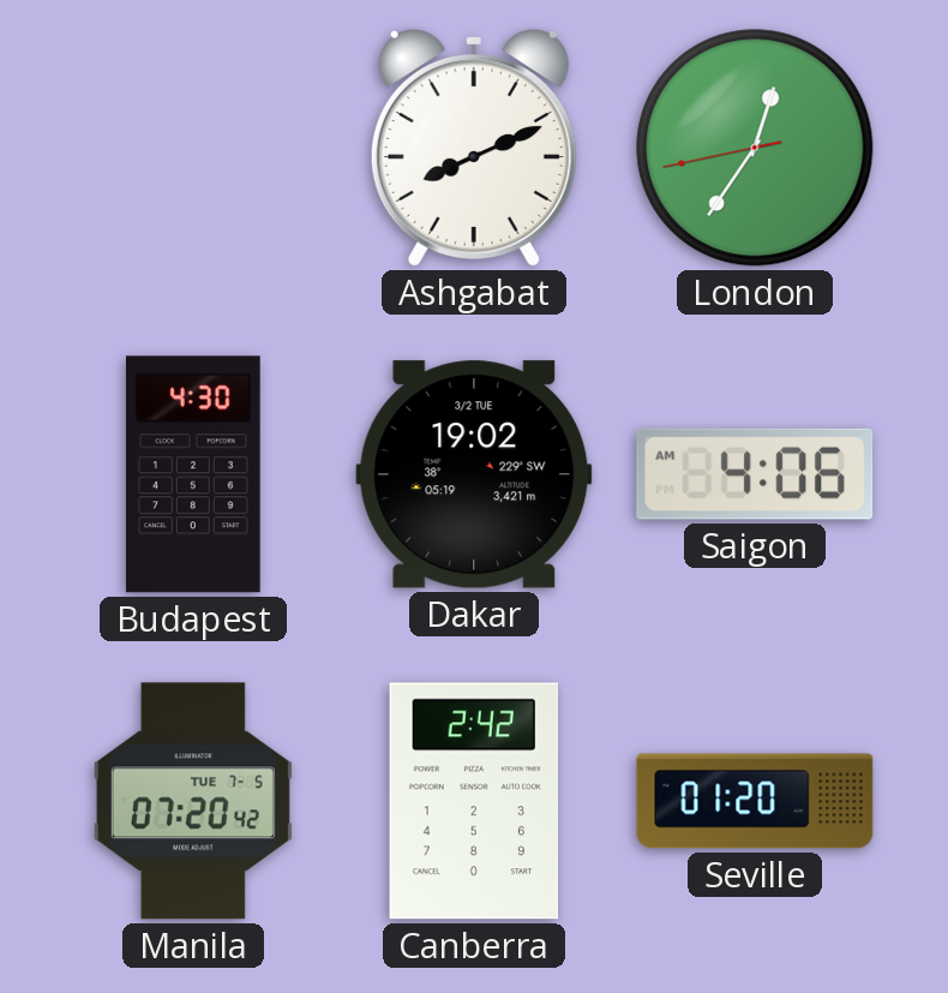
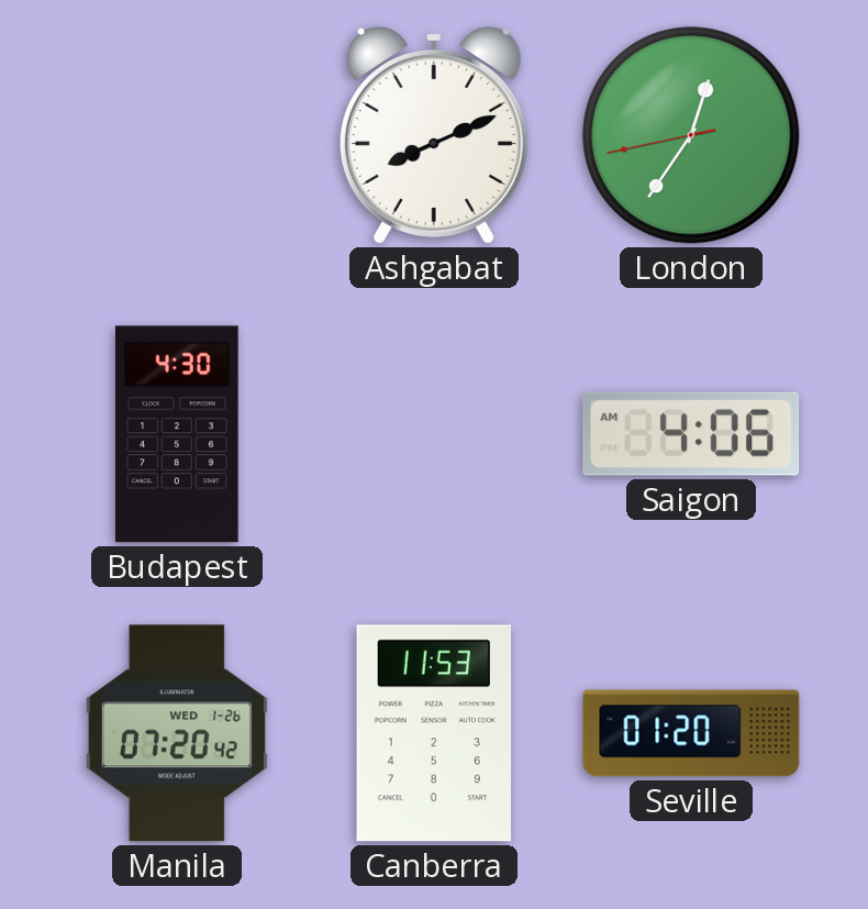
Dakar: 19:02 -> none
Manila date: TUE 7-5 -> WED 1-26
Canberra: 2:42 -> 11:53
